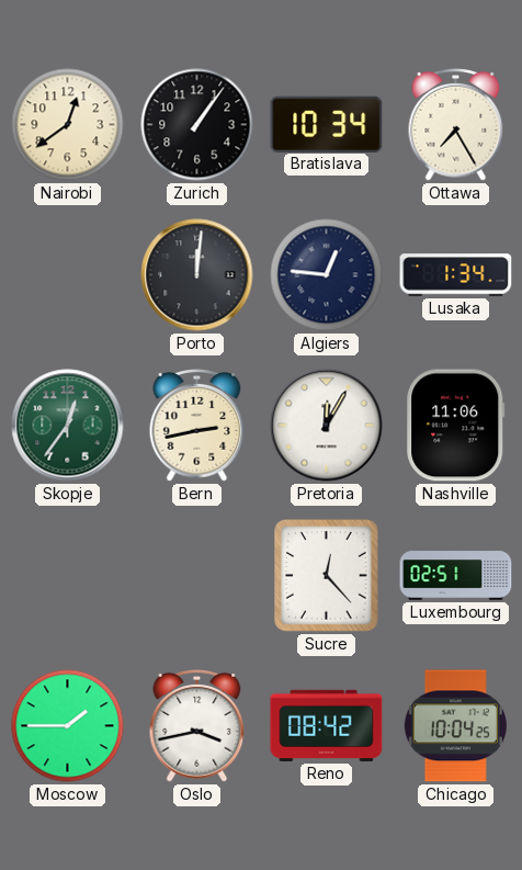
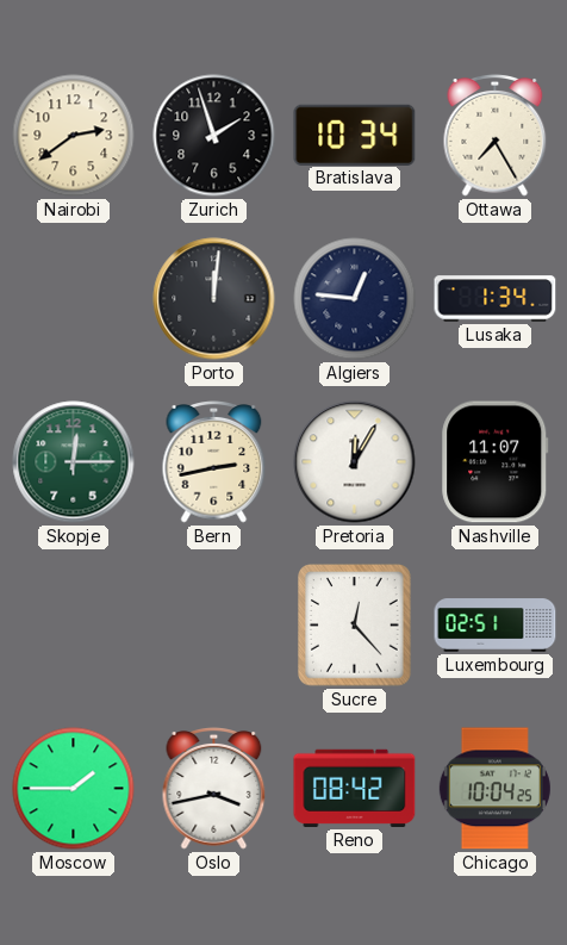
Nairobi: 12:39 -> 2:39
Zurich: 1:06 -> 1:57
Skopje: 12:36 -> 12:15
Nashville: 11:06 -> 11:07
